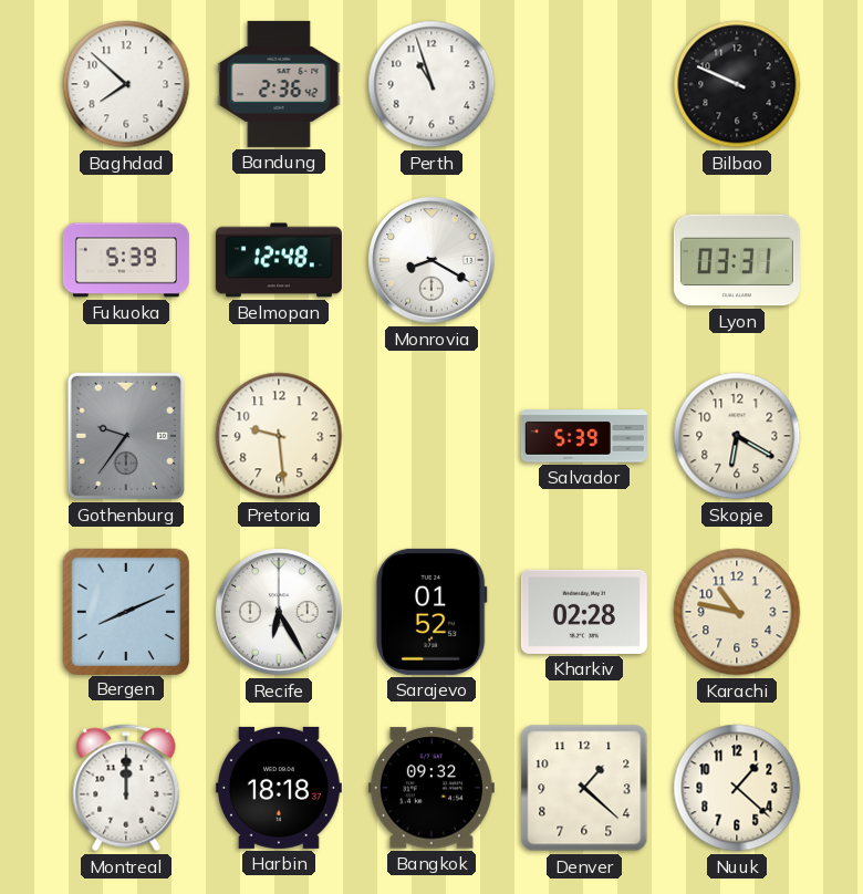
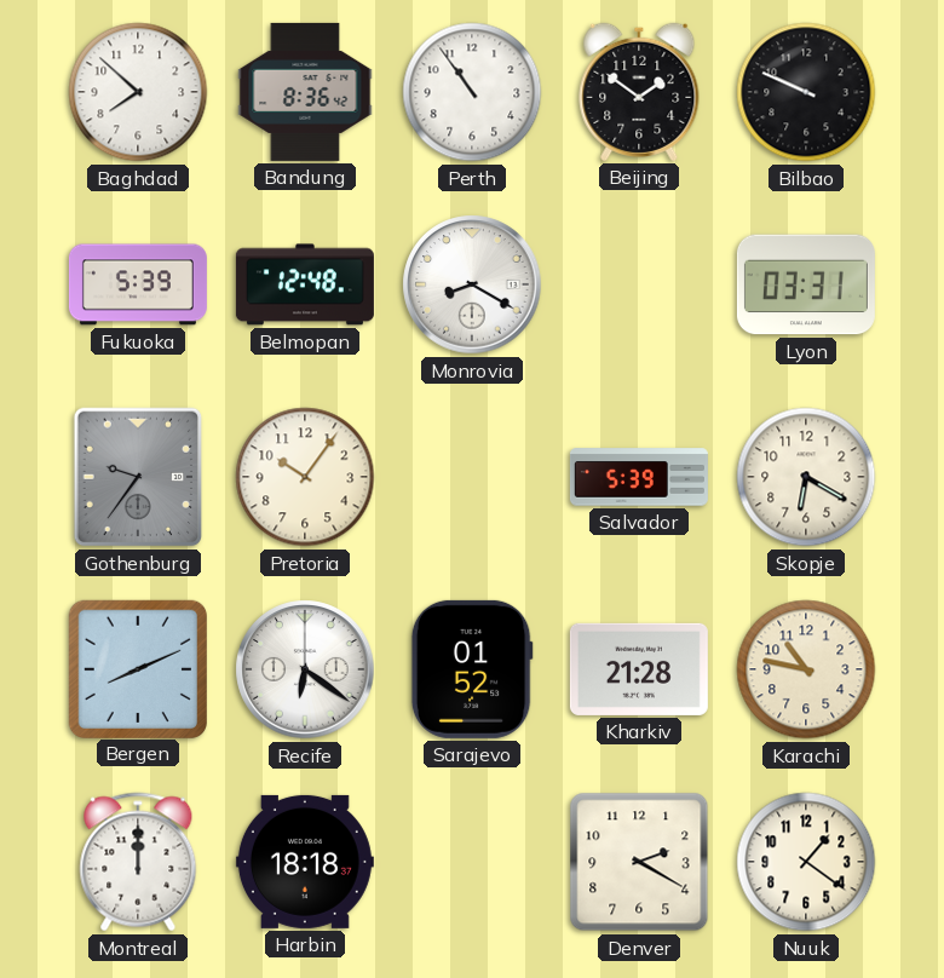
Bandung: 2:36 -> 8:36
Perth: 10:57 -> 10:54
Beijing: none -> 1:51
Pretoria: 9:29 -> 10:06
Recife: 6:25 -> 6:21
Kharkiv: 02:28 -> 21:28
Bangkok: 09:32 -> none
Denver: 1:22 -> 2:20
Nuuk: 1:22 -> 1:21
